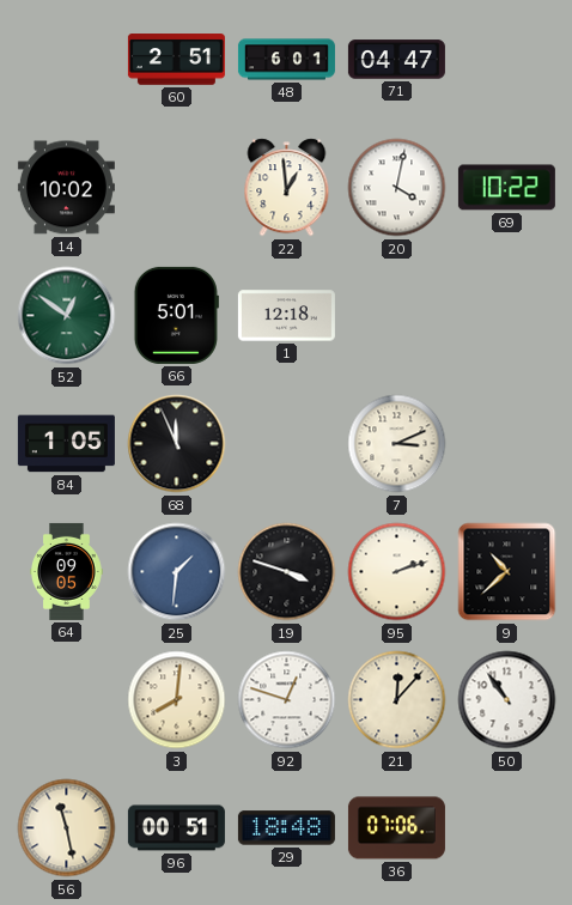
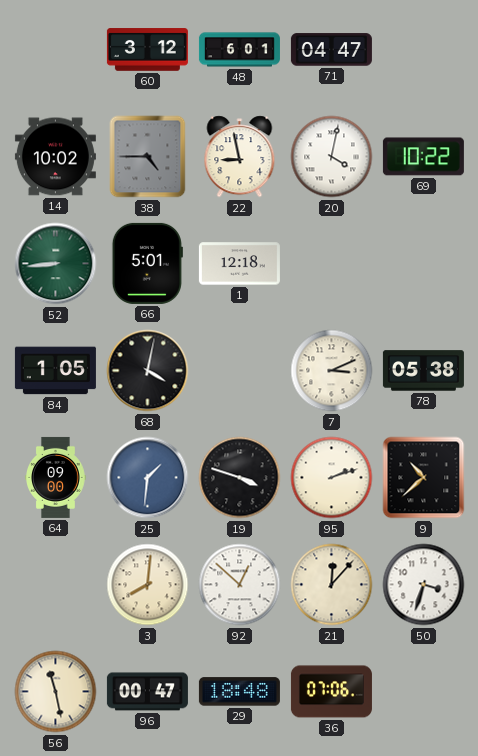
60: 2:51 -> 3:12
38: none -> 4:45
22: 12:59 -> 8:58
52: 12:51 -> 8:44
68: 11:56 -> 4:02
78: none -> 05:38
64: 09:05 -> 09:00
92: 12:48 -> 12:52
50: 10:54 -> 3:33
96: 00:51 -> 00:47
